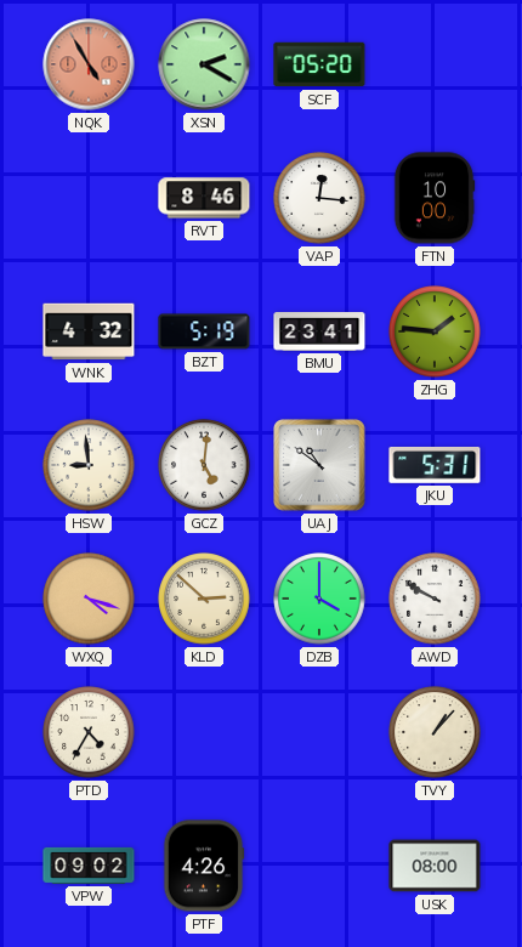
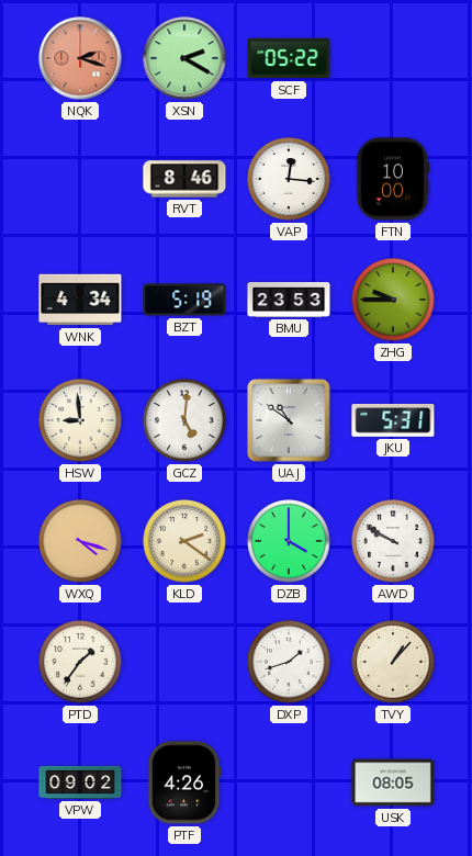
NQK: 4:55 -> 2:18
SCF: 05:20 -> 05:22
WNK: 4:32 -> 4:34
BMU: 23:41 -> 23:53
ZHG: 1:46 -> 9:45
KLD: 2:52 -> 2:21
PTD: 4:35 -> 1:36
DXP: none -> 1:42
USK: 08:00 -> 08:05
